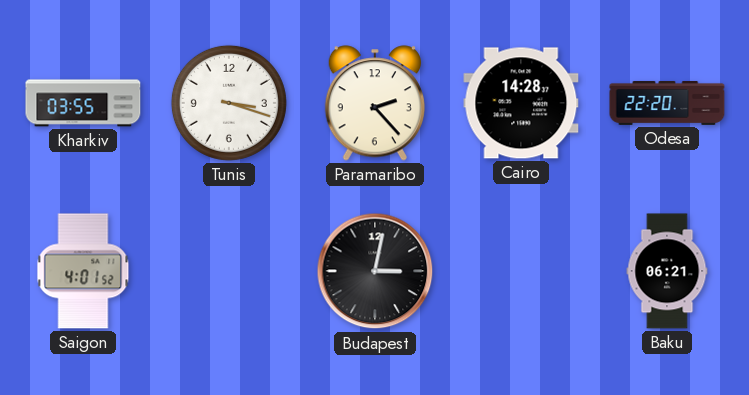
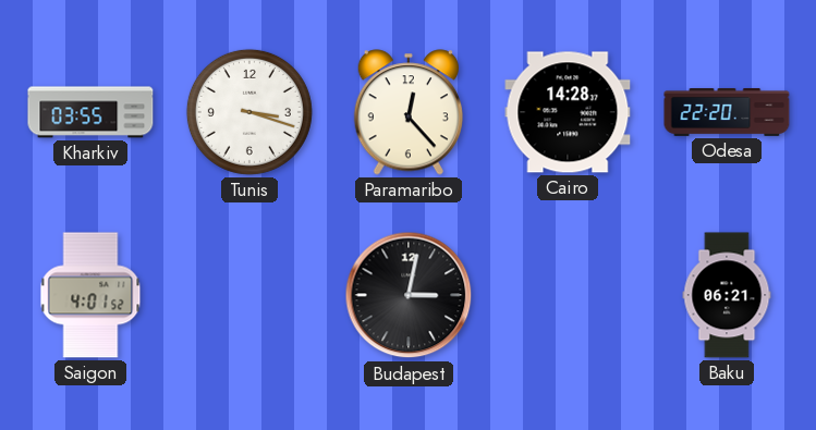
Paramaribo: 2:23 -> 12:23
